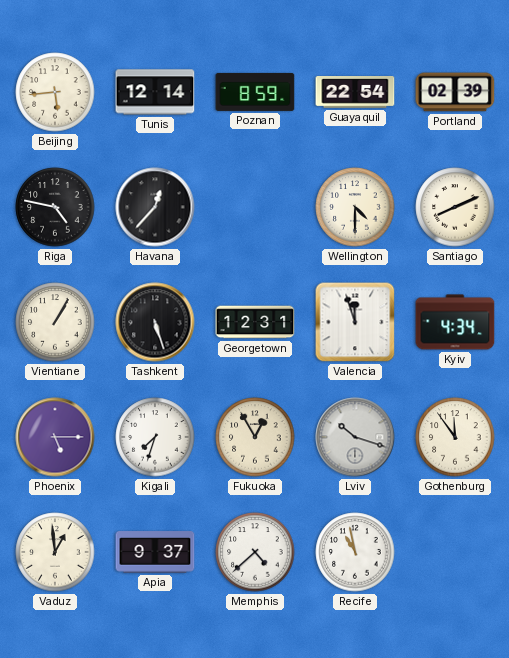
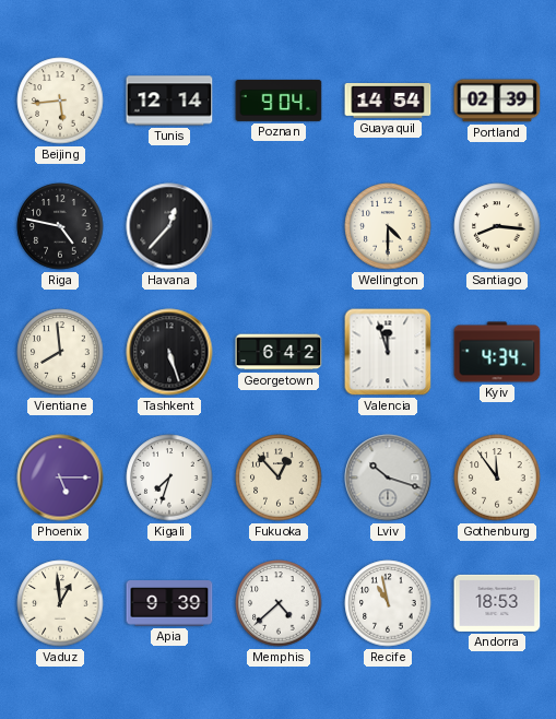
Poznan: 8:59 -> 9:04
Guayaquil: 22:54 -> 14:54
Santiago: 8:11 -> 8:16
Vientiane: 1:05 -> 7:59
Georgetown: 12:31 -> 6:42
Fukuoka: 12:55 -> 12:53
Apia: 9:37 -> 9:39
Andorra: none -> 18:53
